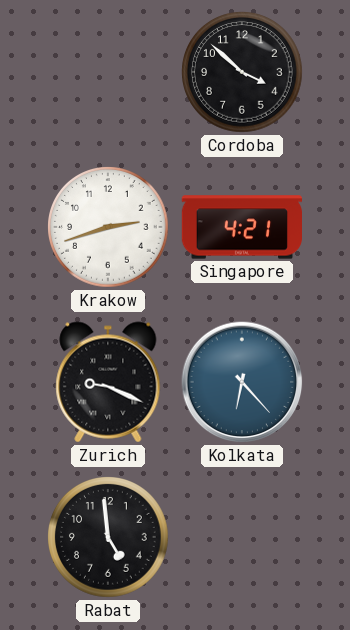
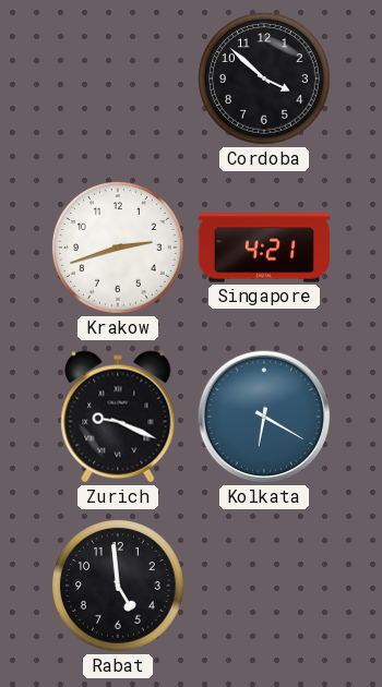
Kolkata: 6:23 -> 6:20
